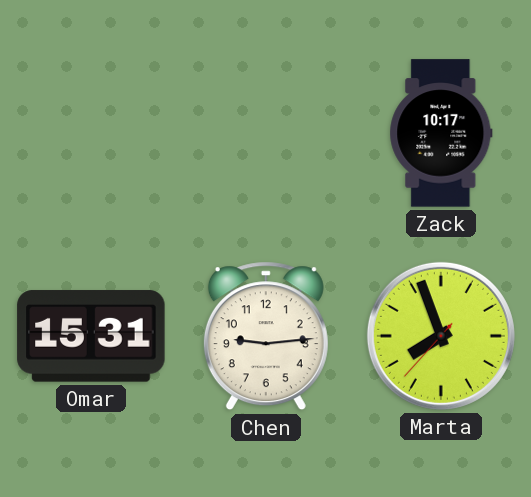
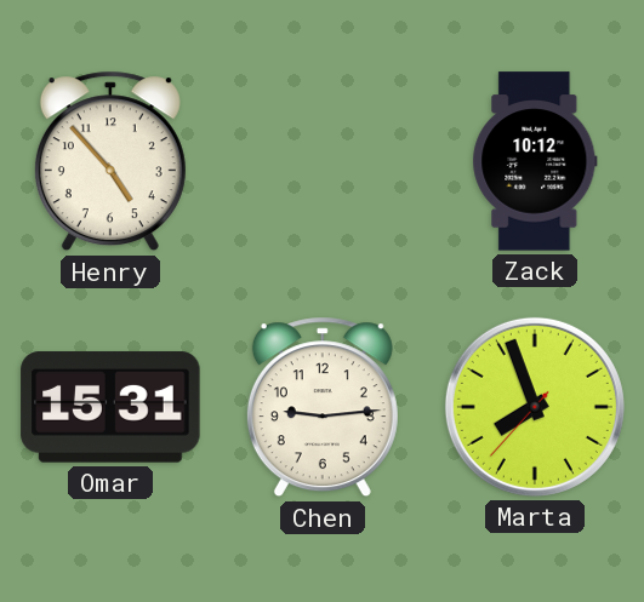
Henry: none -> 4:53
Zack: 10:17 -> 10:12
